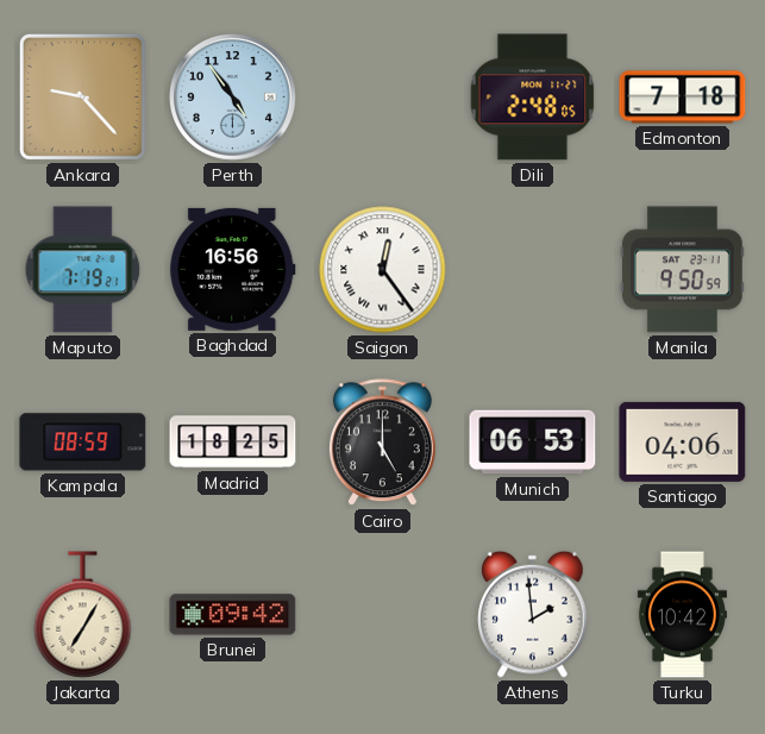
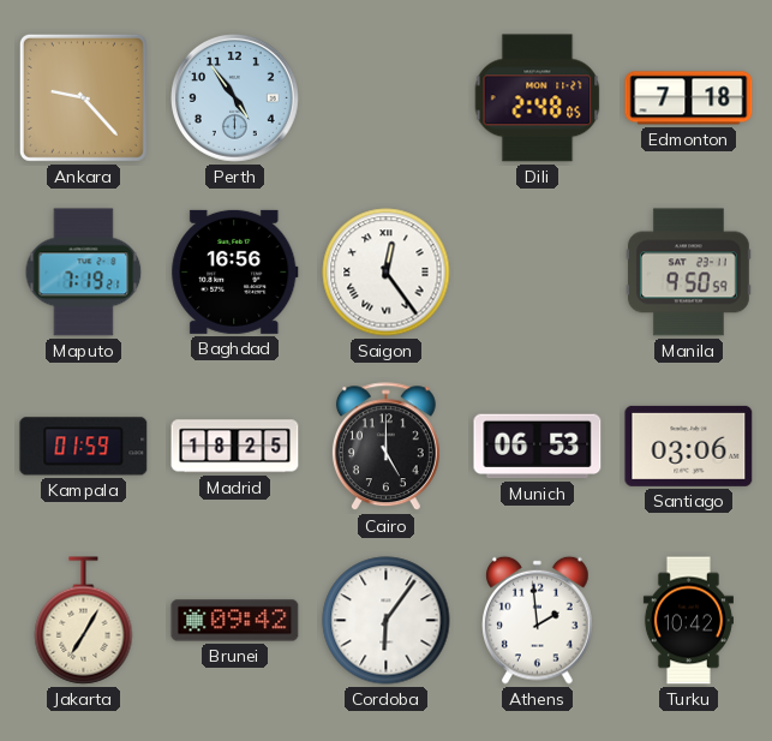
Kampala: 08:59 -> 01:59
Santiago: 04:06 -> 03:06
Cordoba: none -> 6:06
